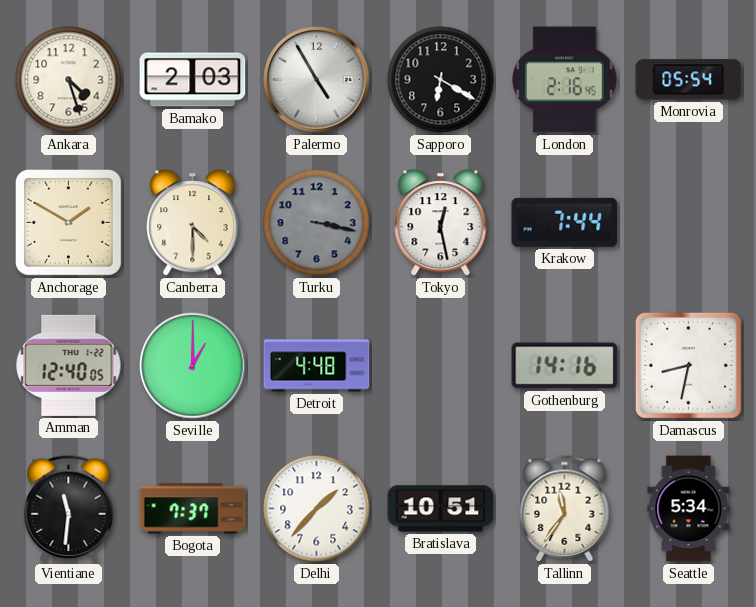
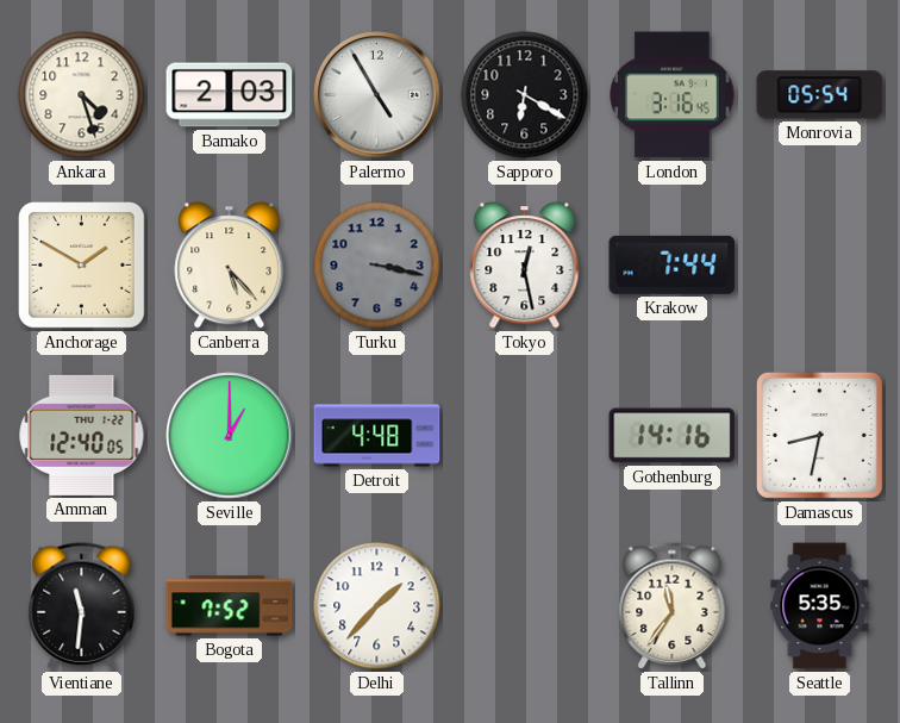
London: 2:16 -> 3:16
Canberra: 4:30 -> 5:23
Bogota: 7:37 -> 7:52
Bratislava: 10:51 -> none
Seattle: 5:34 -> 5:35
